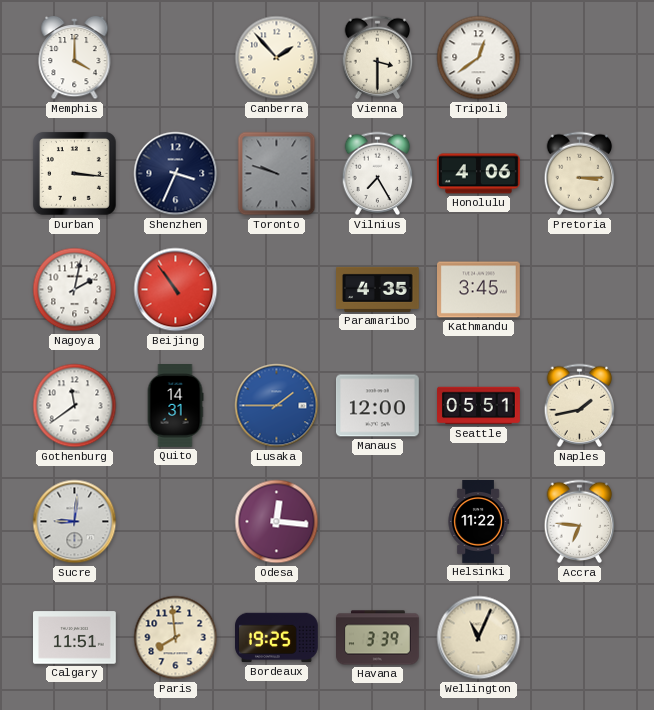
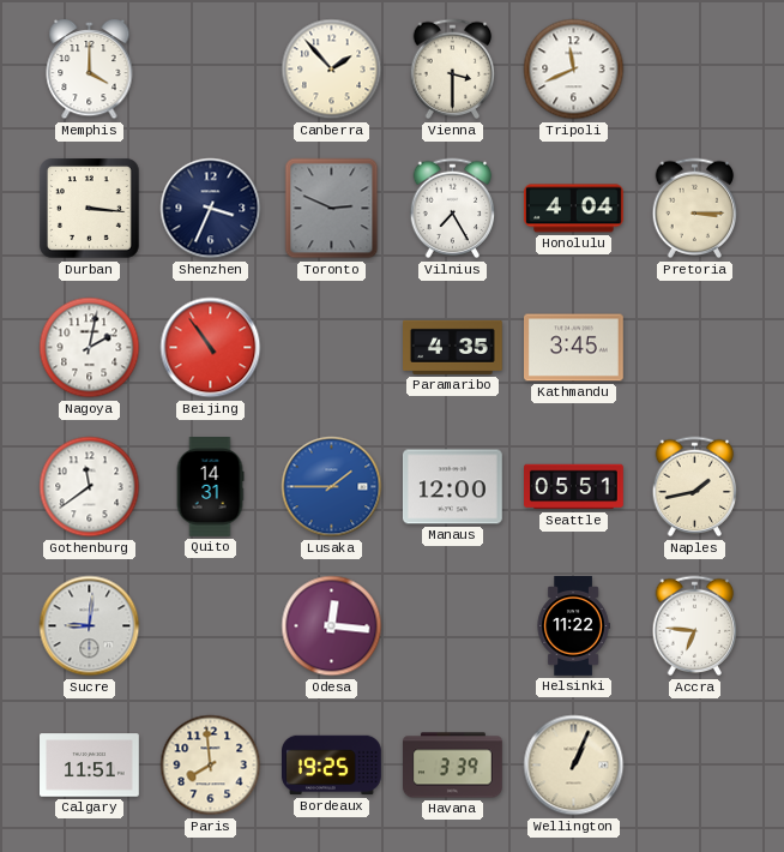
Tripoli: 12:39 -> 11:41
Toronto: 9:48 -> 2:49
Honolulu: 4:06 -> 4:04
Wellington: 11:04 -> 1:04
